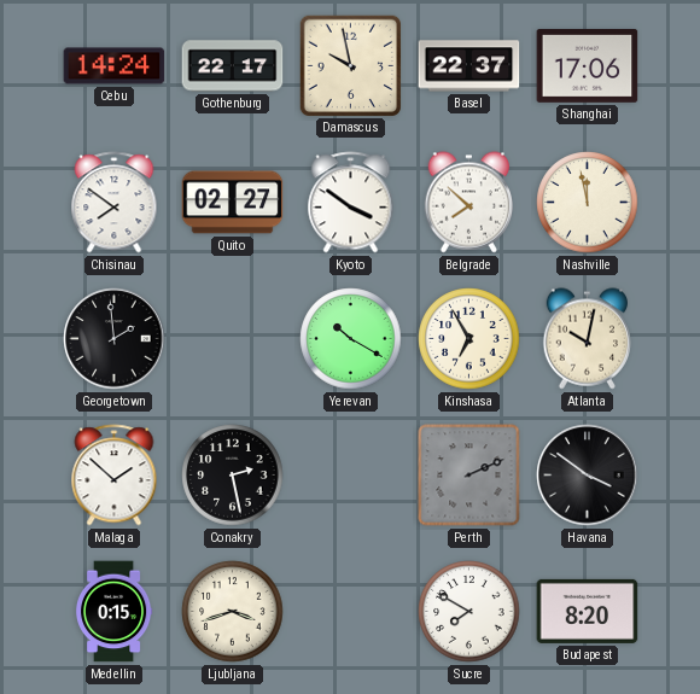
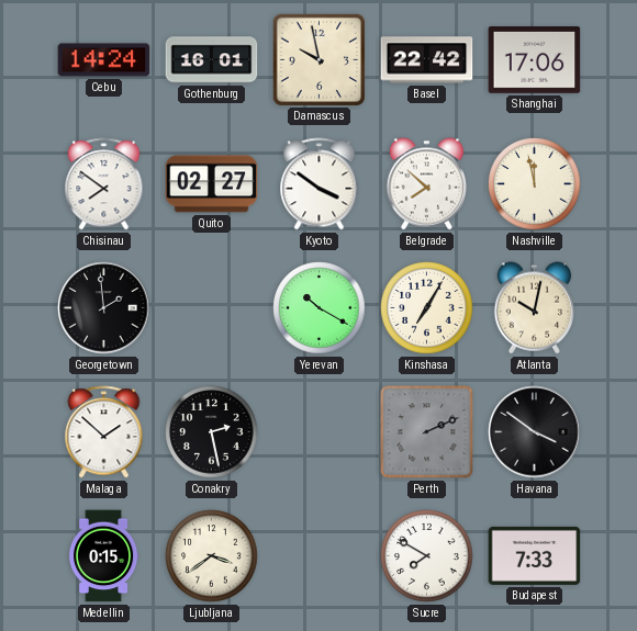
Gothenburg: 22:17 -> 16:01
Basel: 22:37 -> 22:42
Kinshasa: 6:55 -> 7:05
Ljubljana: 3:42 -> 3:39
Budapest: 8:20 -> 7:33
